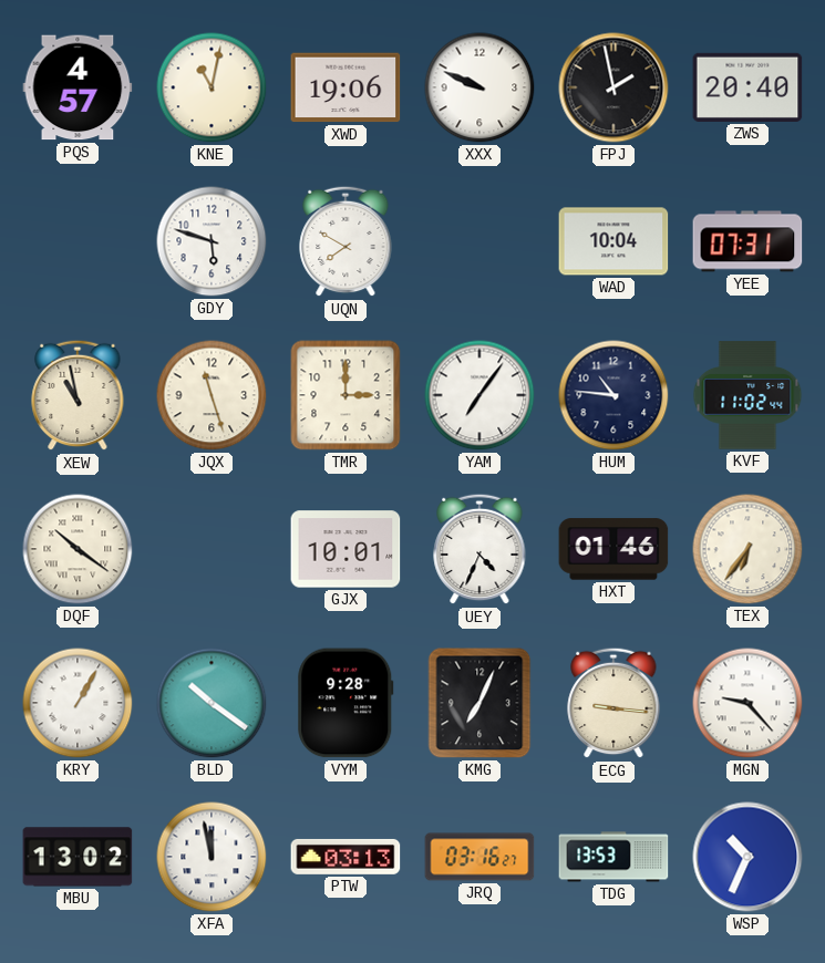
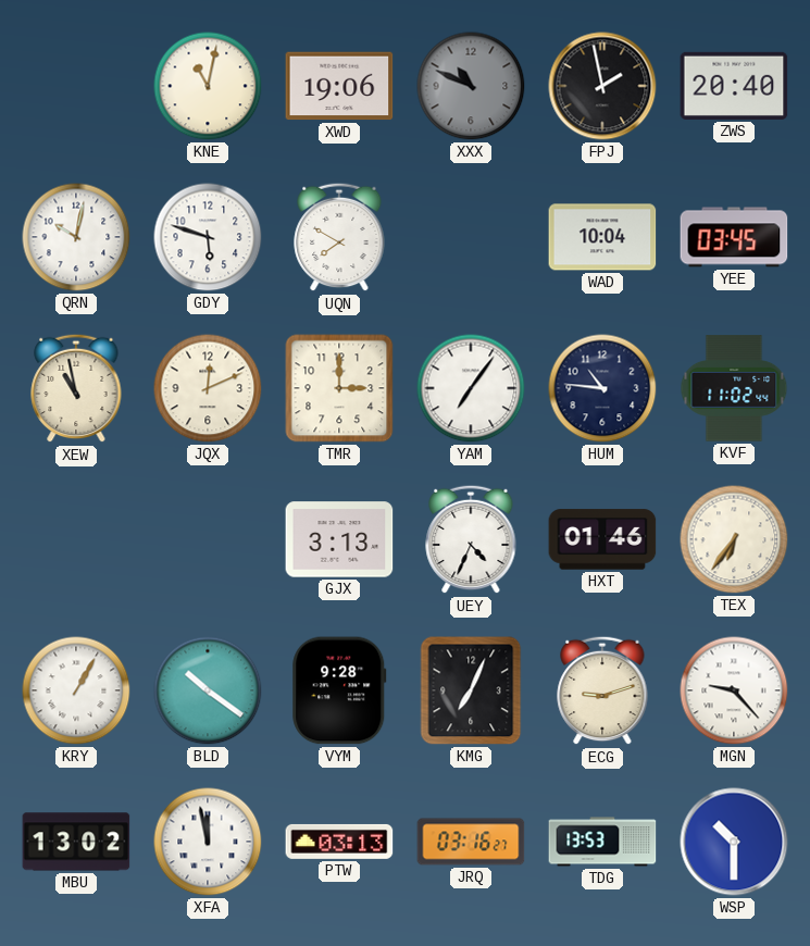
PQS: 4:57 -> none
XXX: 9:49 -> 10:49
XXX dial: white -> grey
QRN: none -> 10:02
YEE: 07:31 -> 03:45
JQX: 11:27 -> 12:11
DQF: 10:21 -> none
GJX: 10:01 -> 3:13
ECG: 9:16 -> 9:12
WSP: 10:34 -> 10:30
